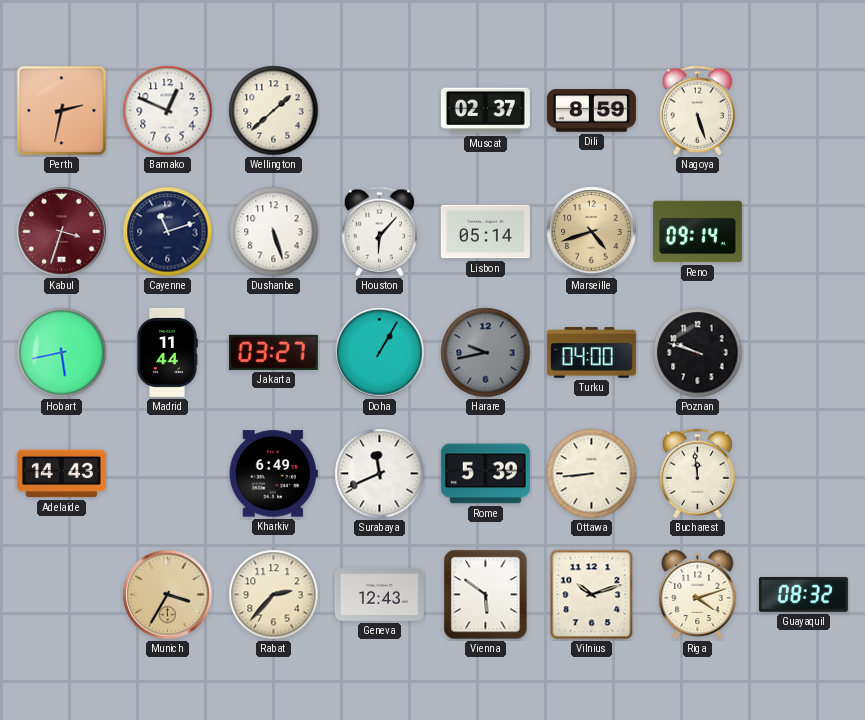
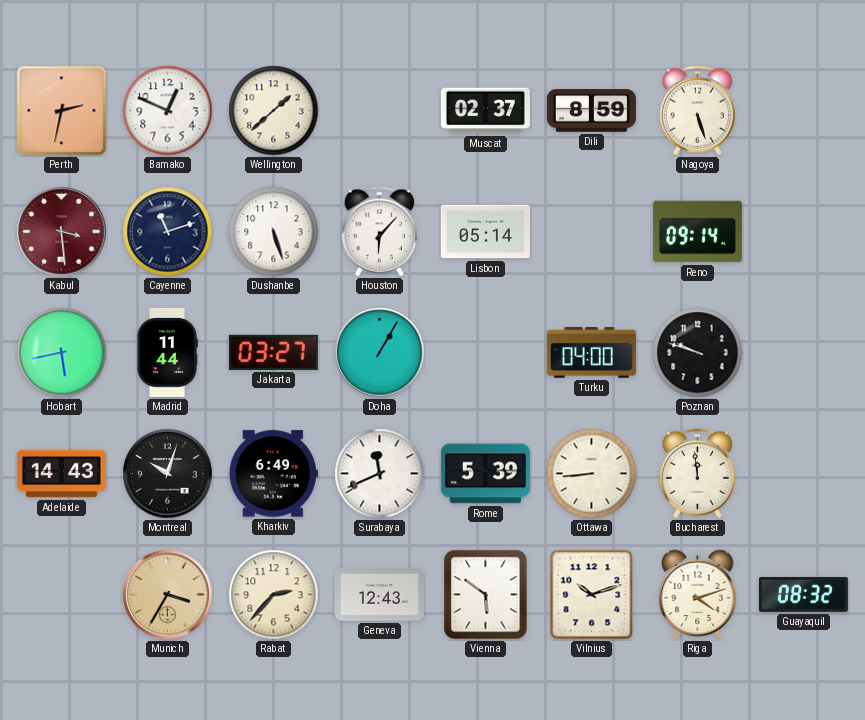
Kabul: 3:33 -> 3:29
Marseille: 4:42 -> none
Harare: 9:43 -> none
Montreal: none -> 10:03
